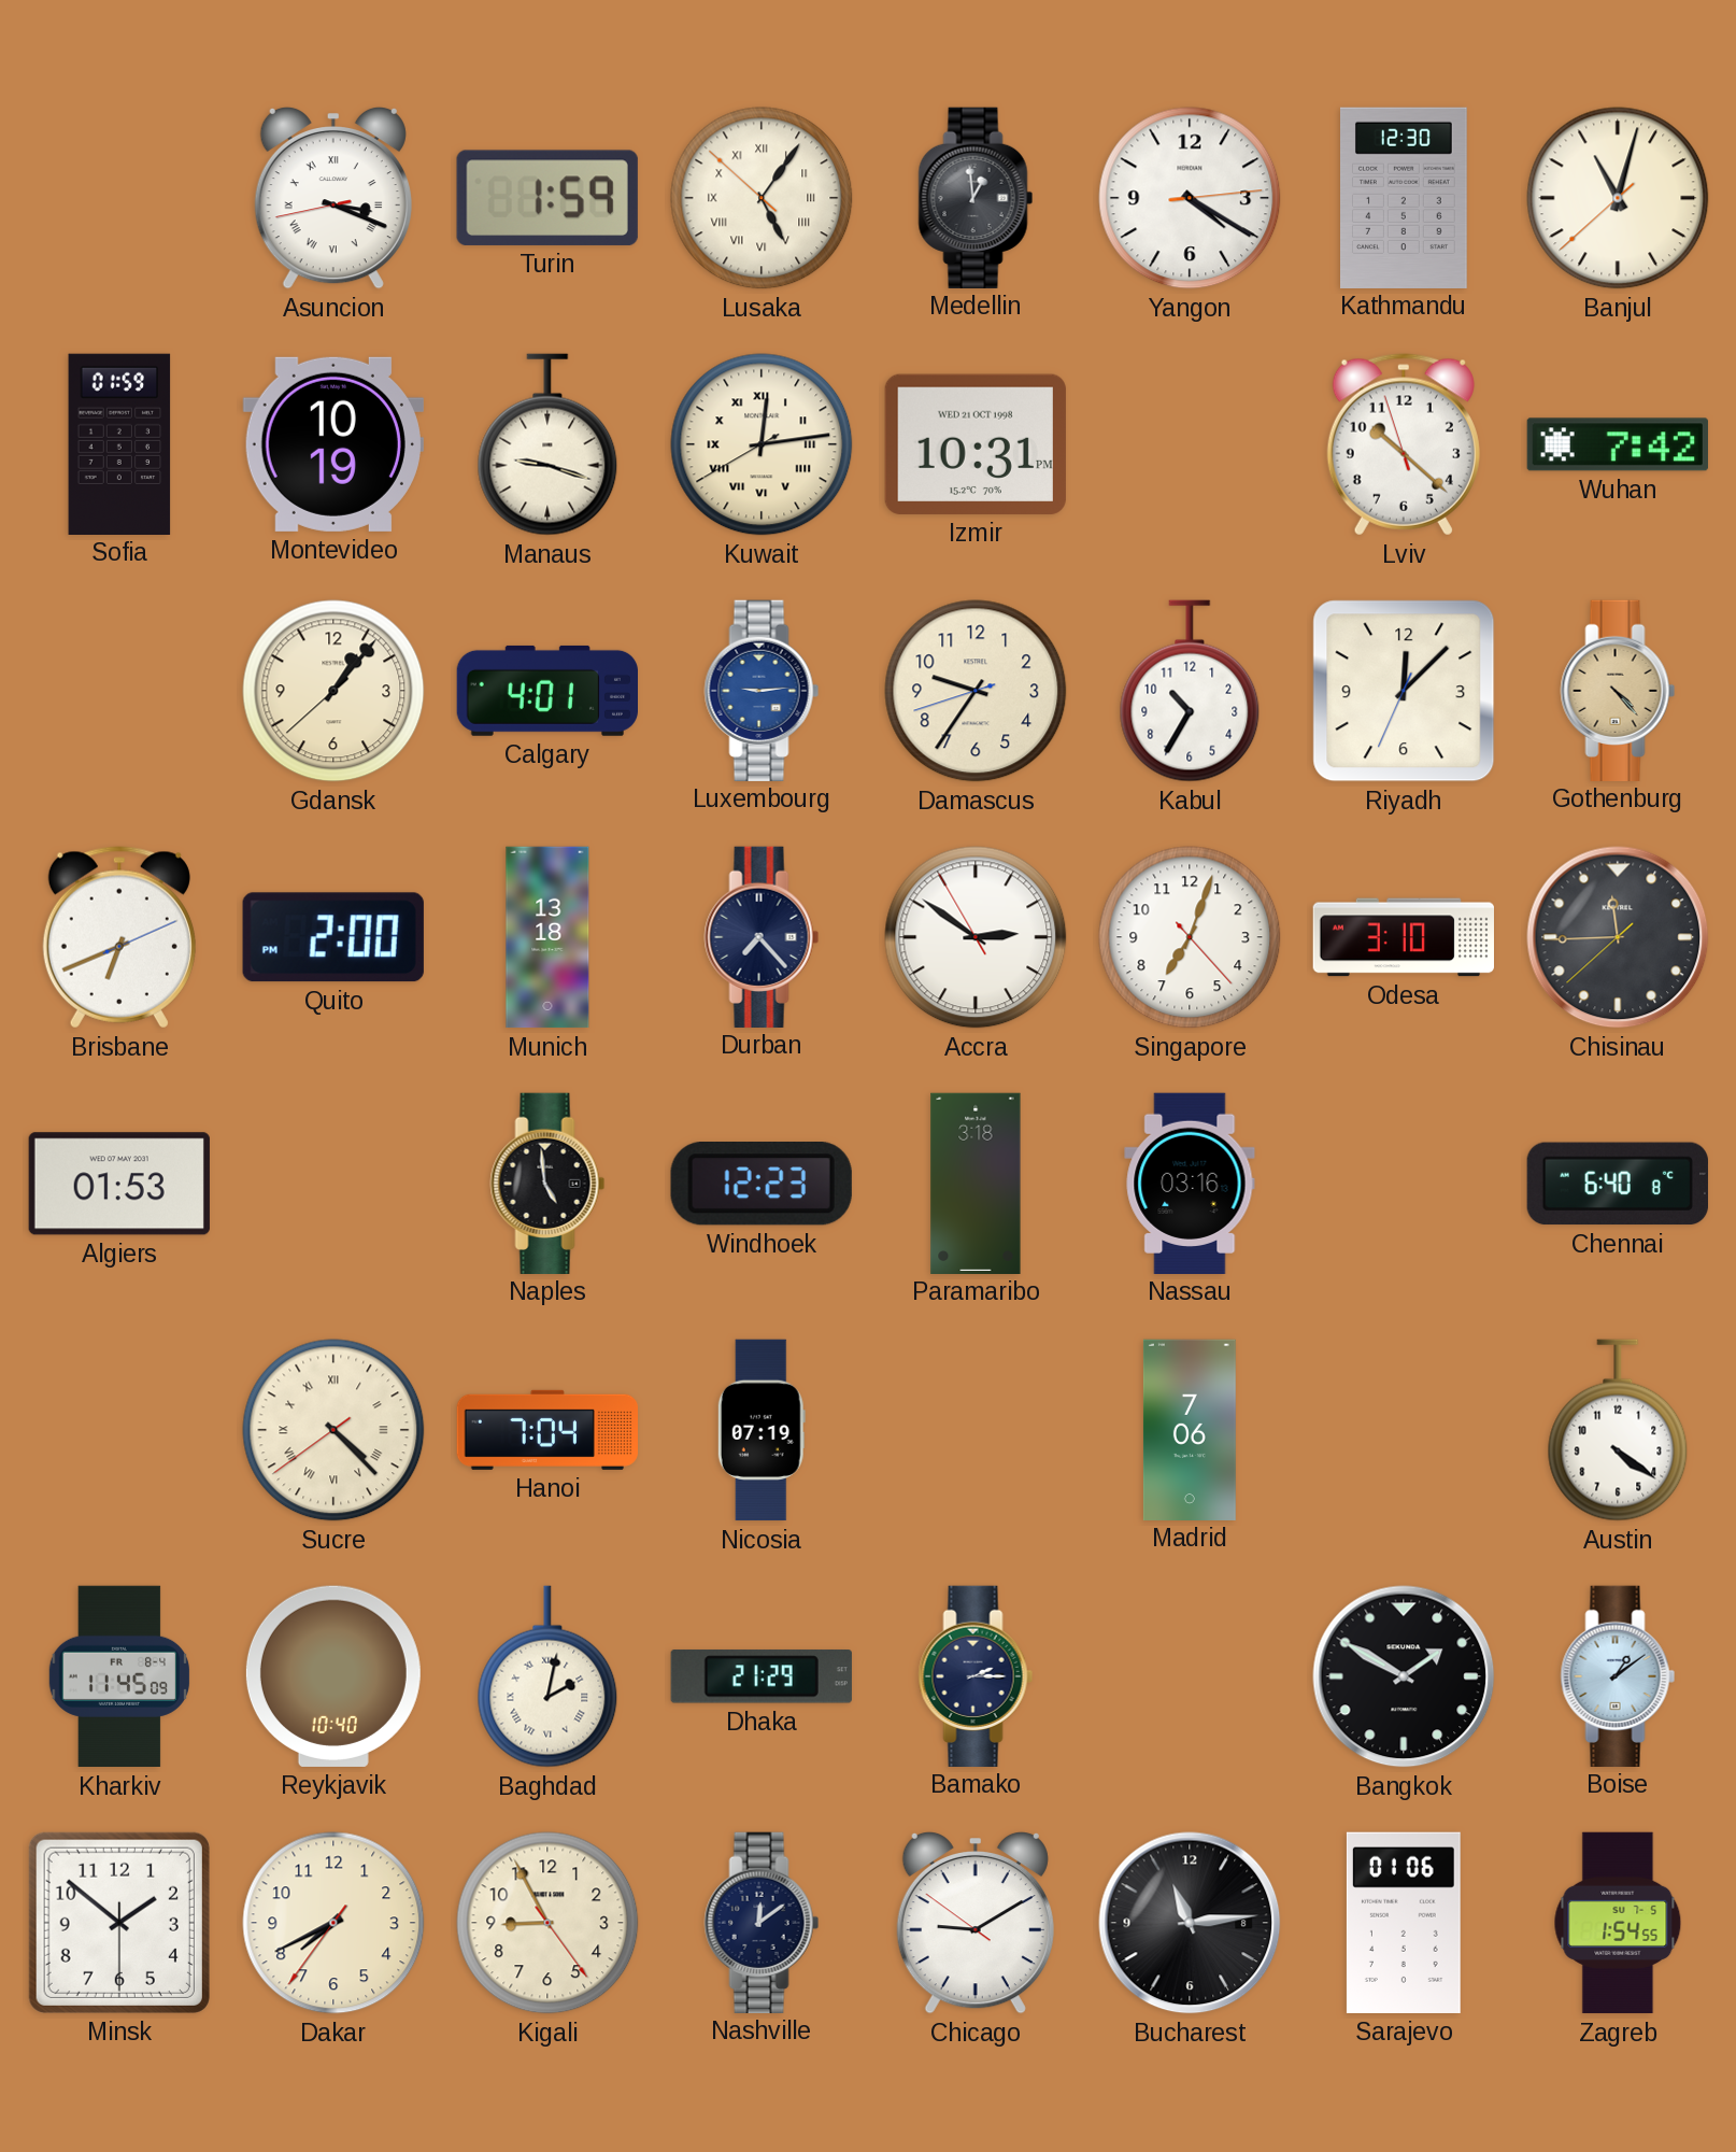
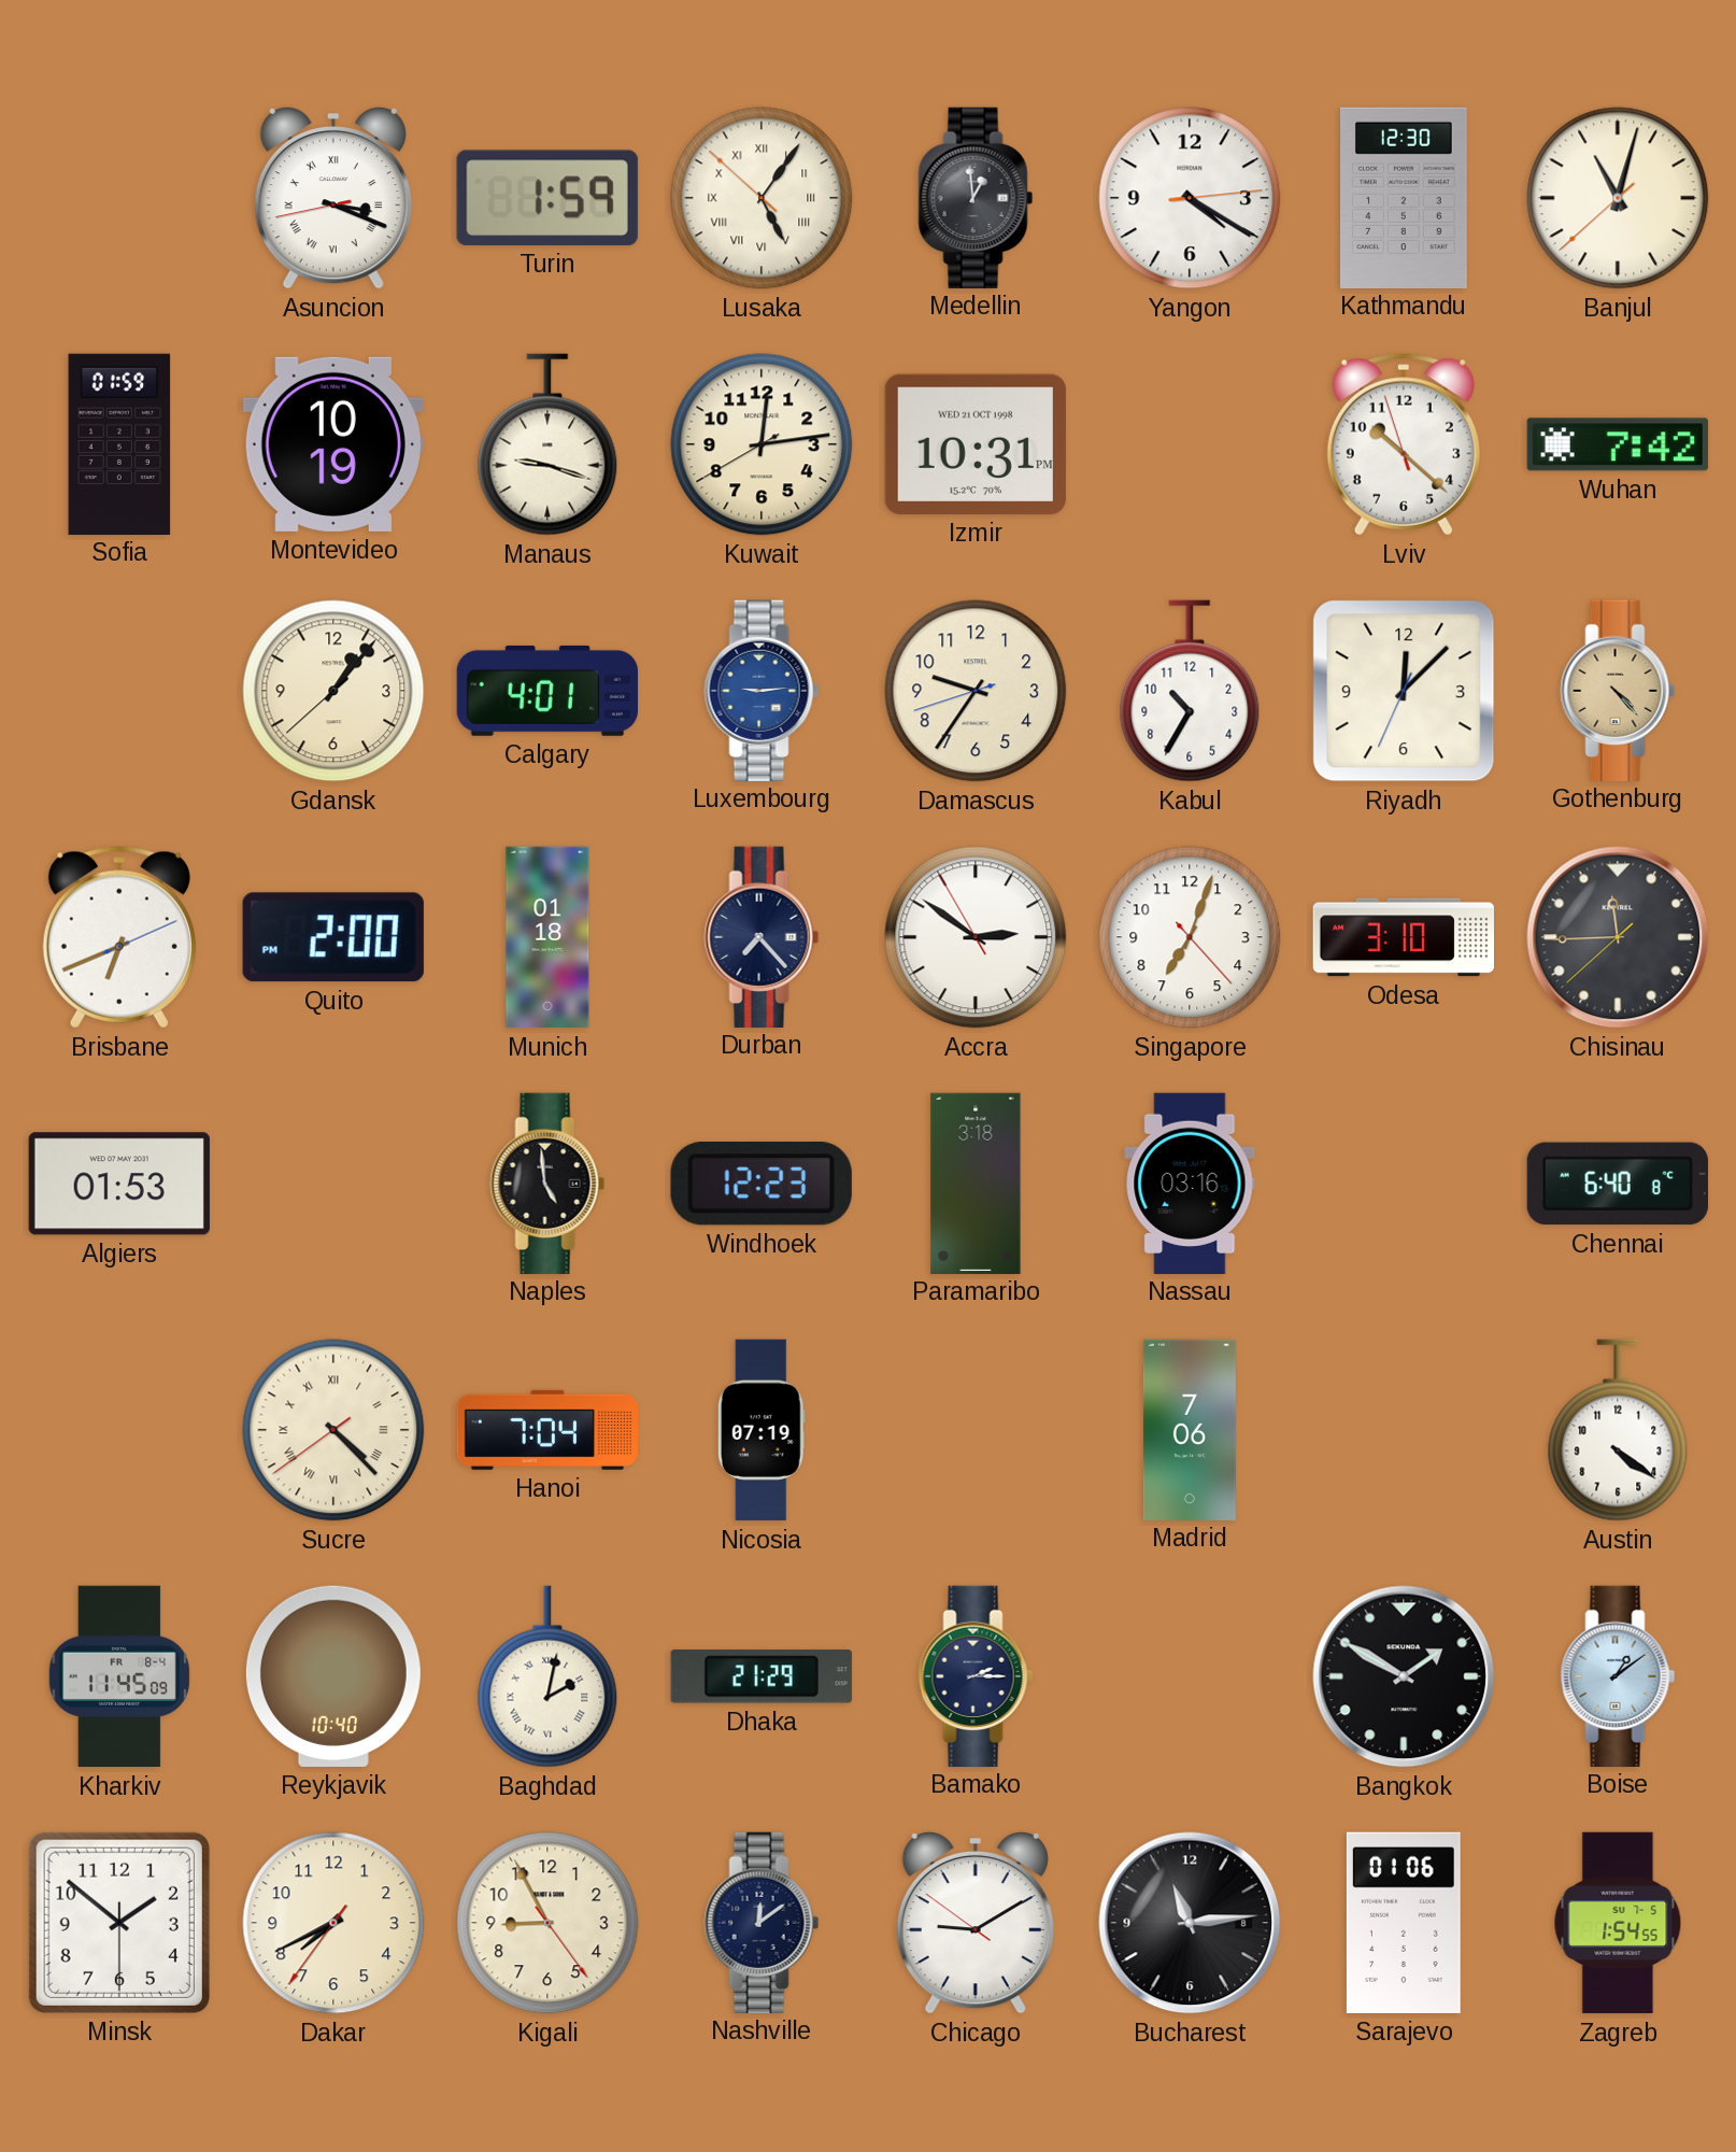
Kuwait numerals: Roman -> Arabic
Munich: 13:18 -> 01:18
